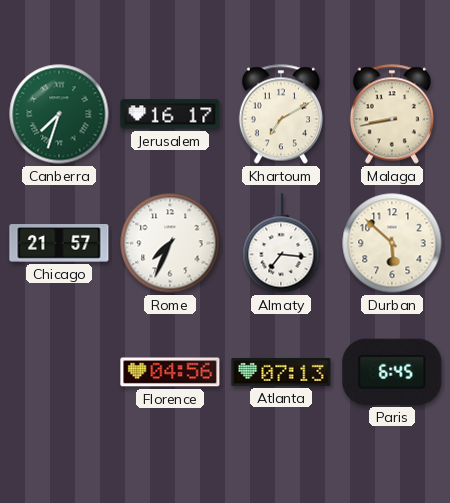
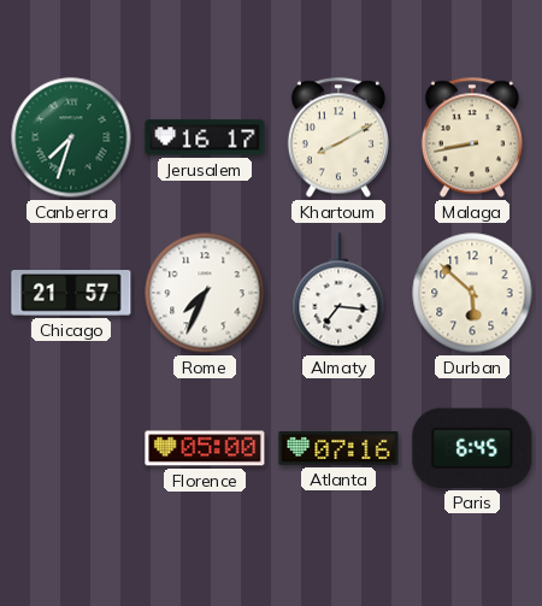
Khartoum: 7:10 -> 8:10
Florence: 04:56 -> 05:00
Atlanta: 07:13 -> 07:16
